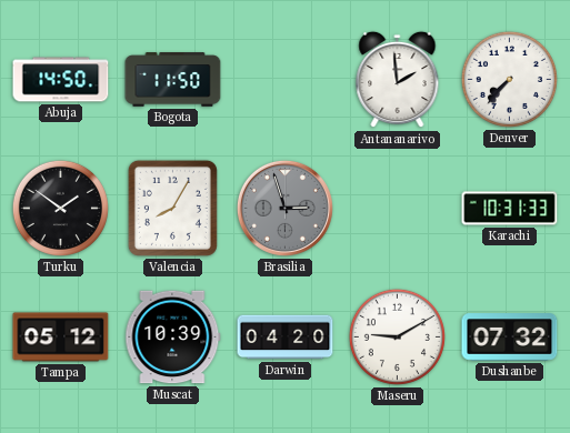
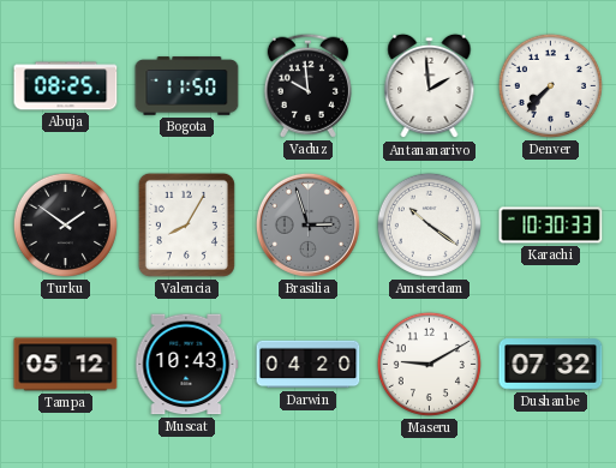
Abuja: 14:50 -> 08:25
Vaduz: none -> 9:59
Amsterdam: none -> 10:21
Karachi: 10:31 -> 10:30
Muscat: 10:39 -> 10:43
